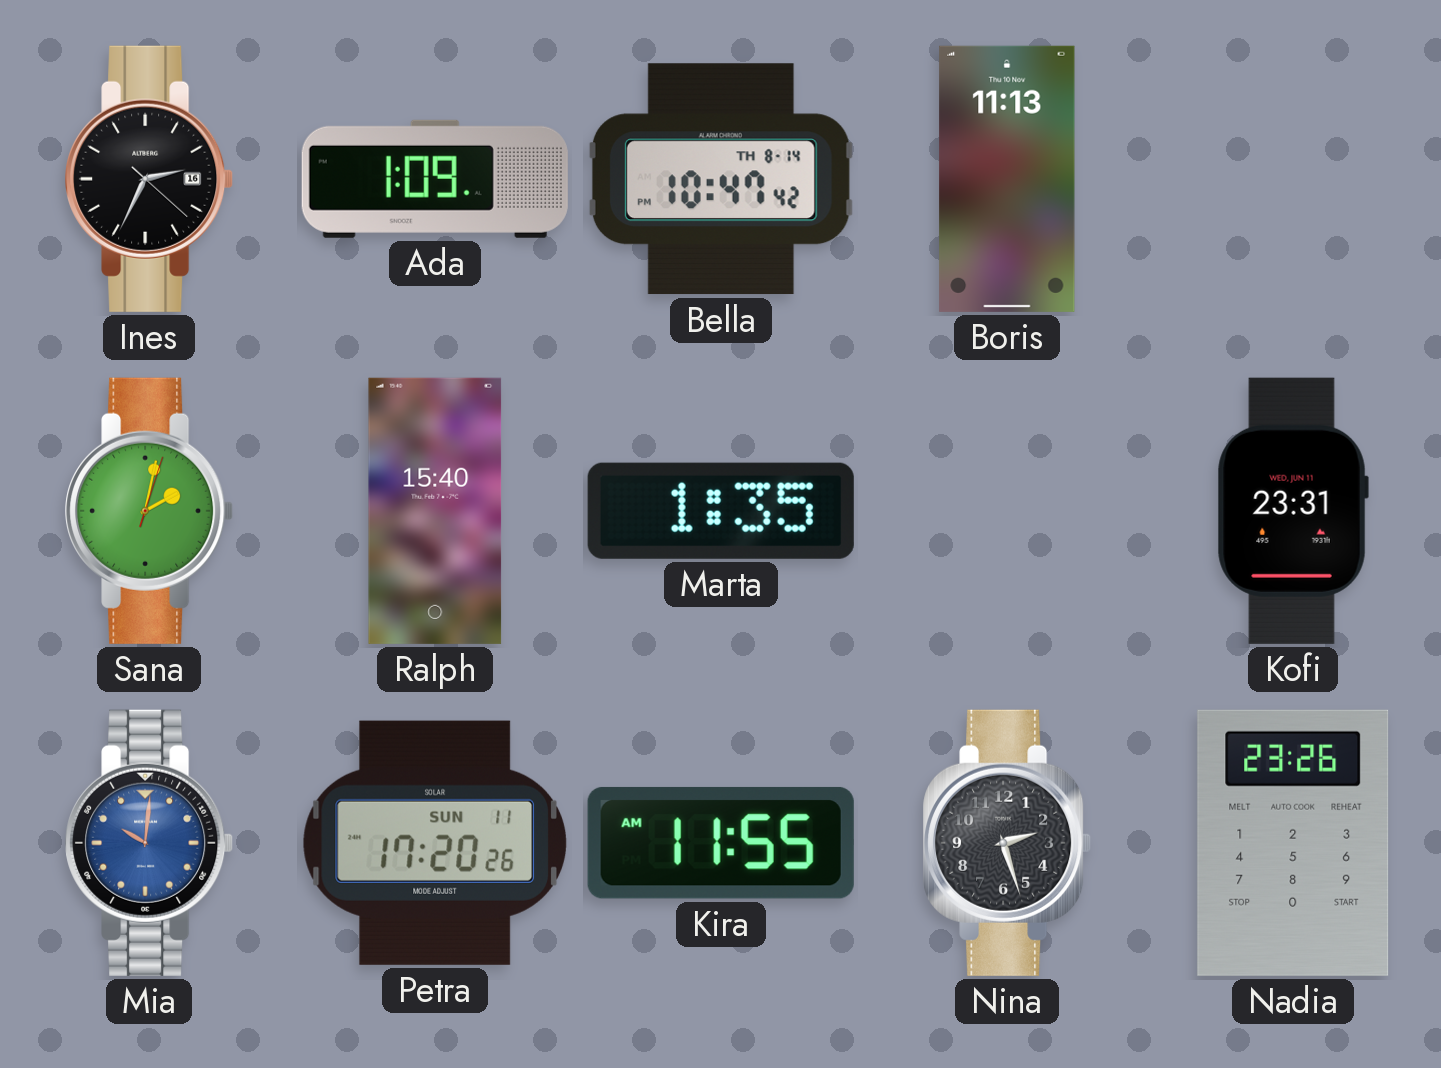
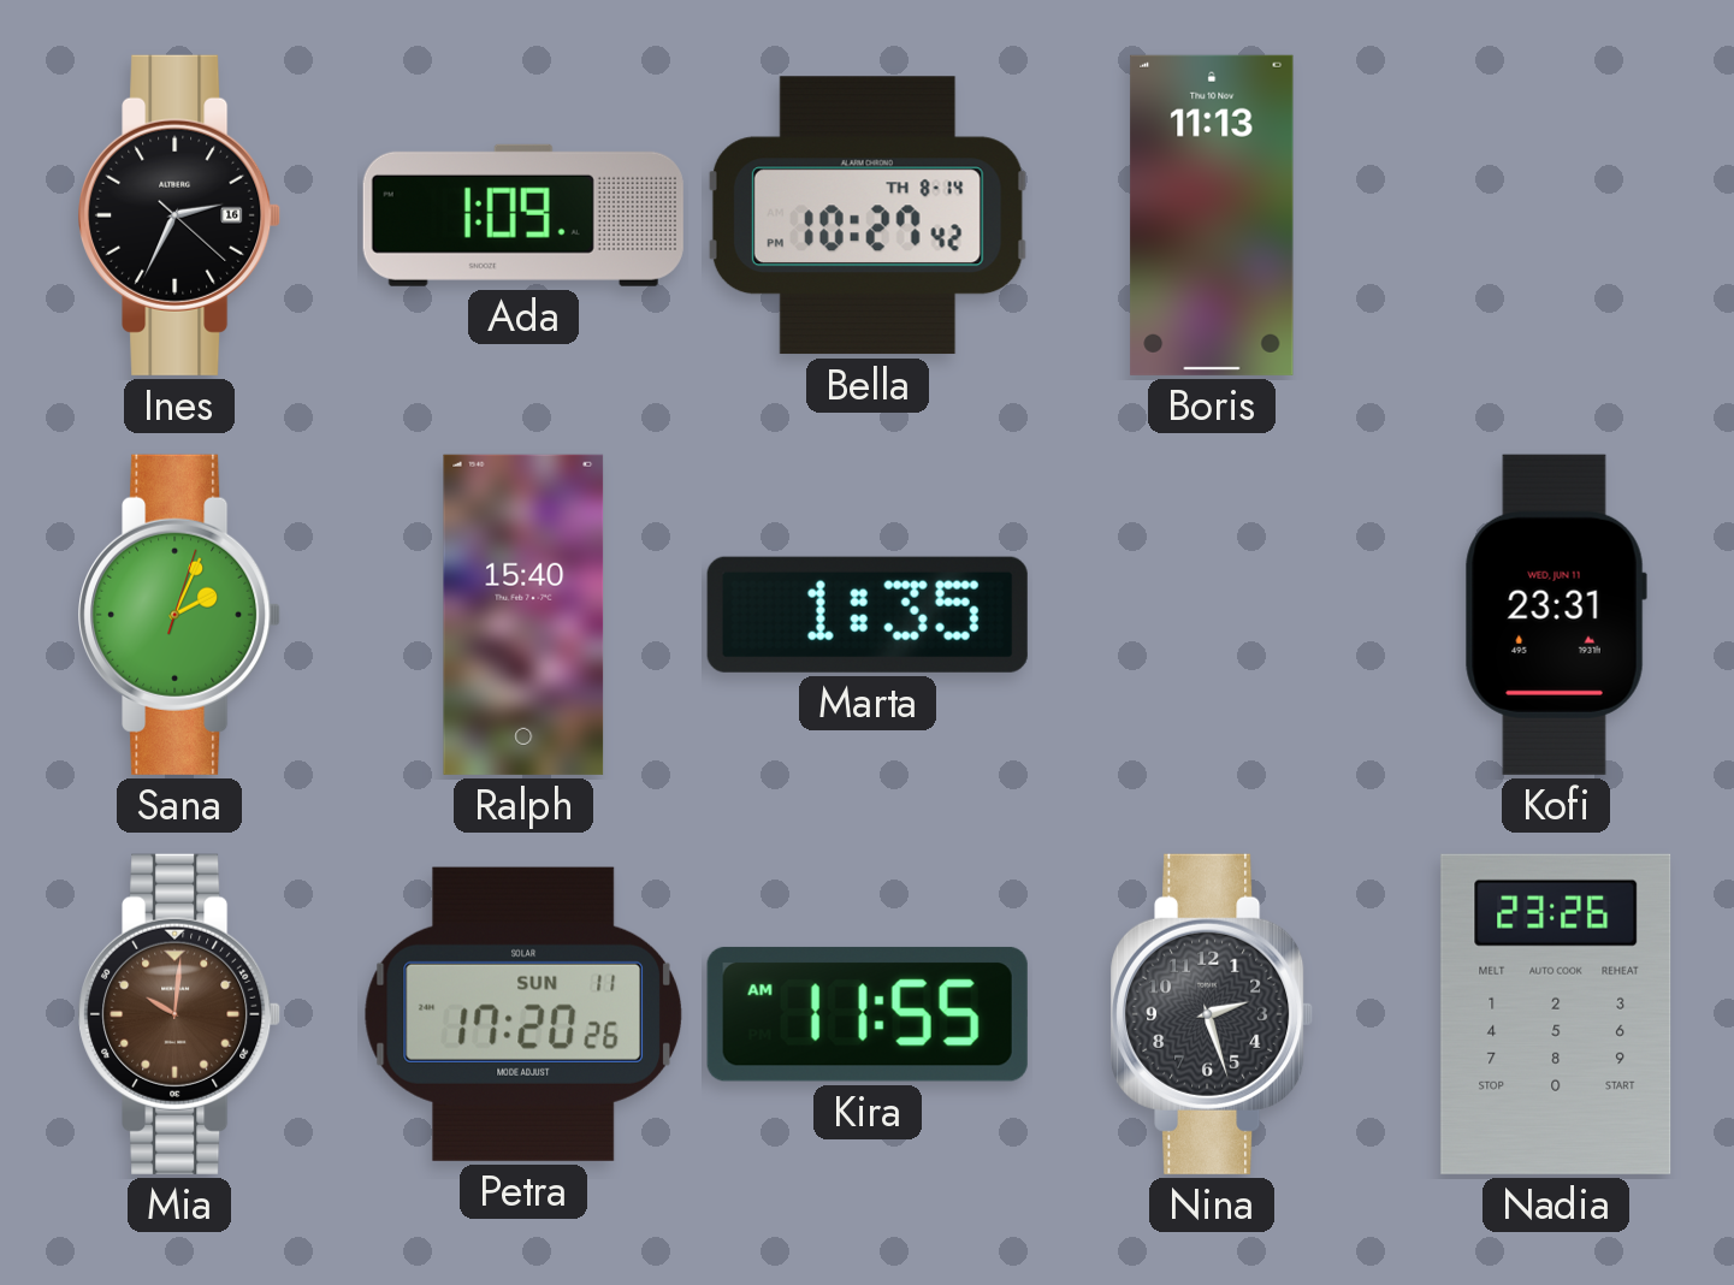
Bella: 10:47 -> 10:27
Sana: 2:02 -> 2:04
Mia dial: blue -> brown
